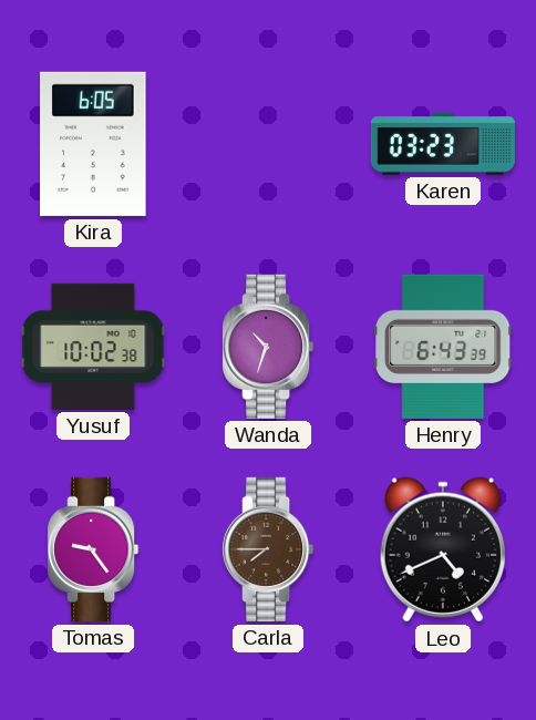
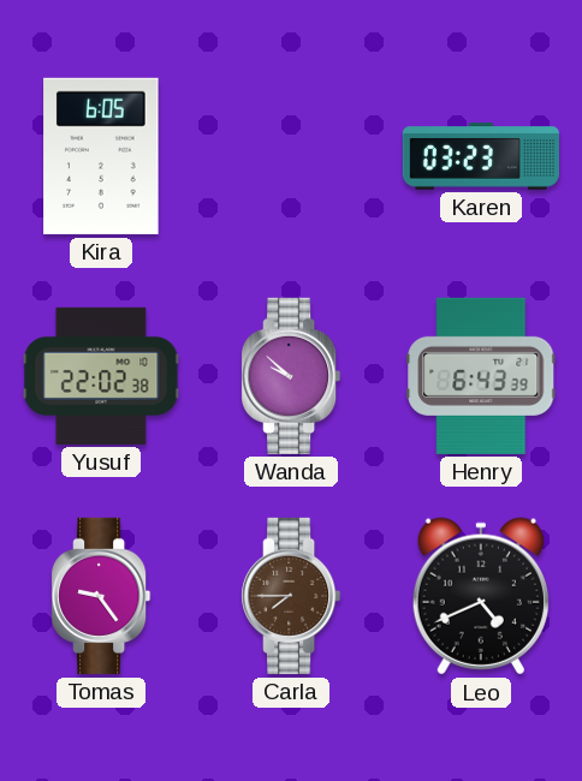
Yusuf: 10:02 -> 22:02
Wanda: 10:33 -> 9:52
